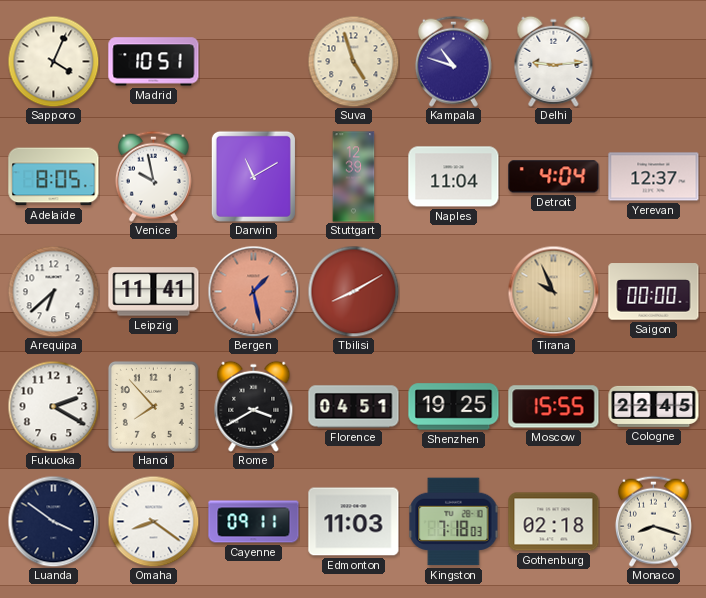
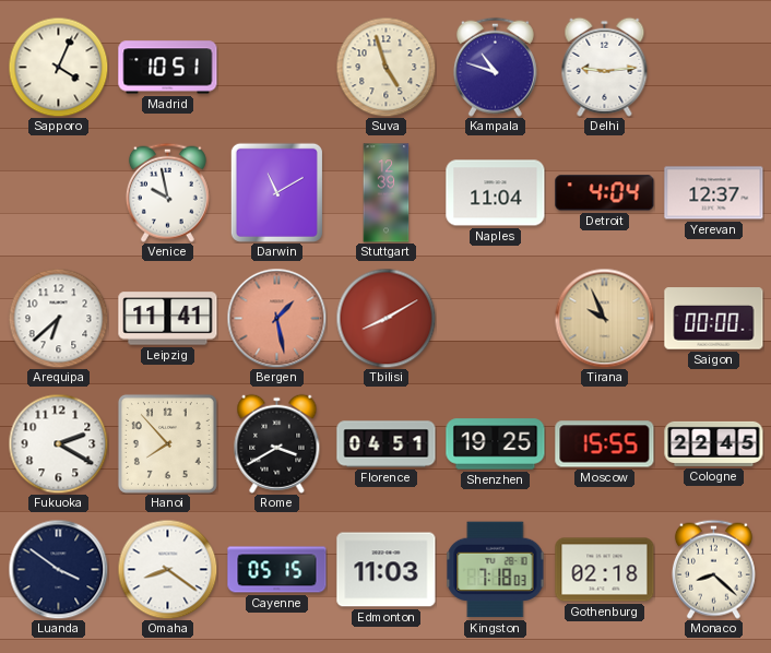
Adelaide: 8:05 -> none
Cayenne: 09:11 -> 05:15
Monaco: 8:18 -> 8:22
